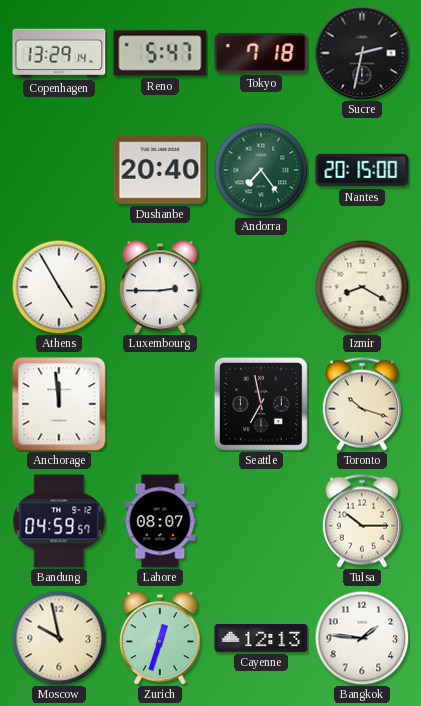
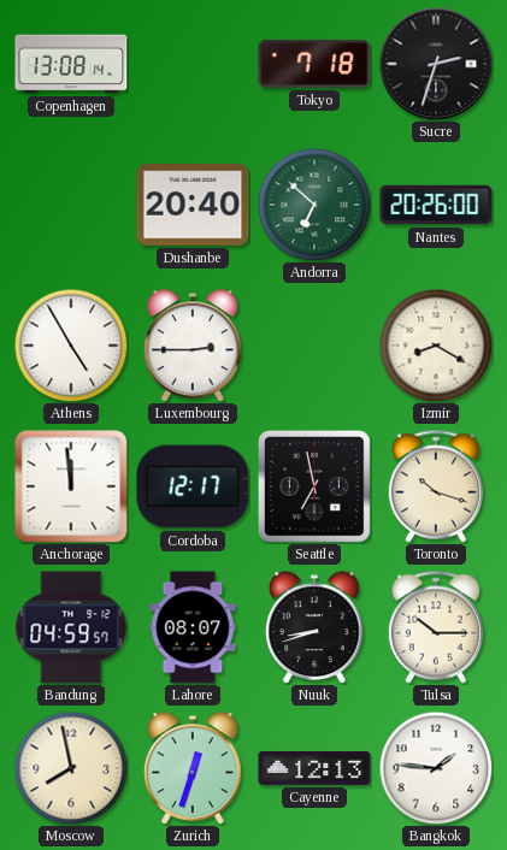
Copenhagen: 13:29 -> 13:08
Reno: 5:47 -> none
Sucre: 2:32 -> 2:33
Andorra: 7:24 -> 6:52
Nantes: 20:15 -> 20:26
Cordoba: none -> 12:17
Nuuk: none -> 8:42
Moscow: 9:58 -> 7:58
